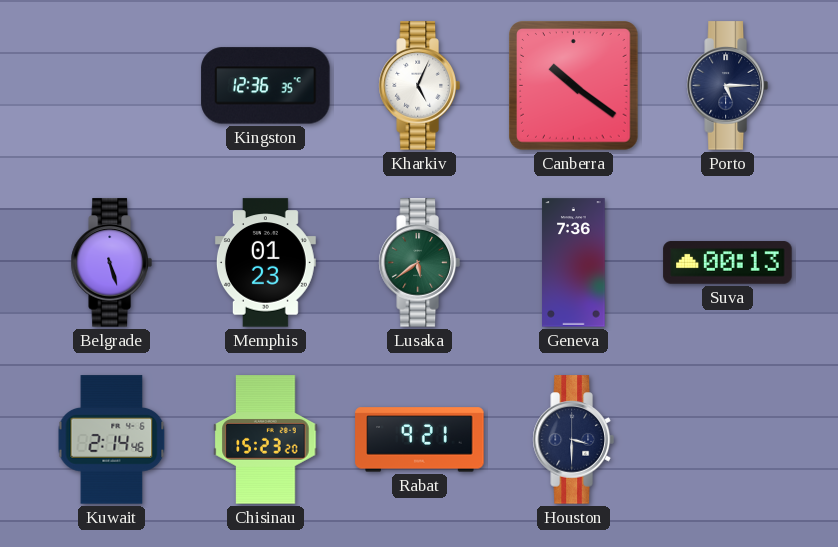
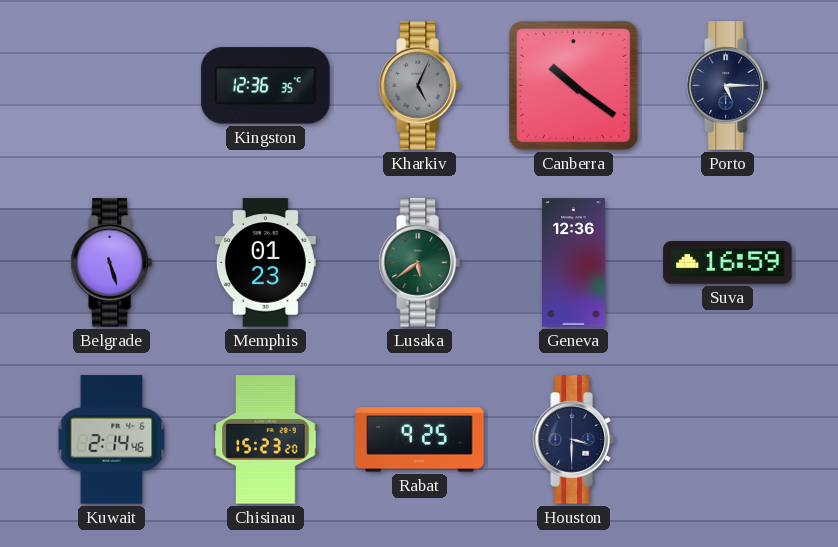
Kharkiv dial: white -> grey
Geneva: 7:36 -> 12:36
Suva: 00:13 -> 16:59
Rabat: 9:21 -> 9:25
